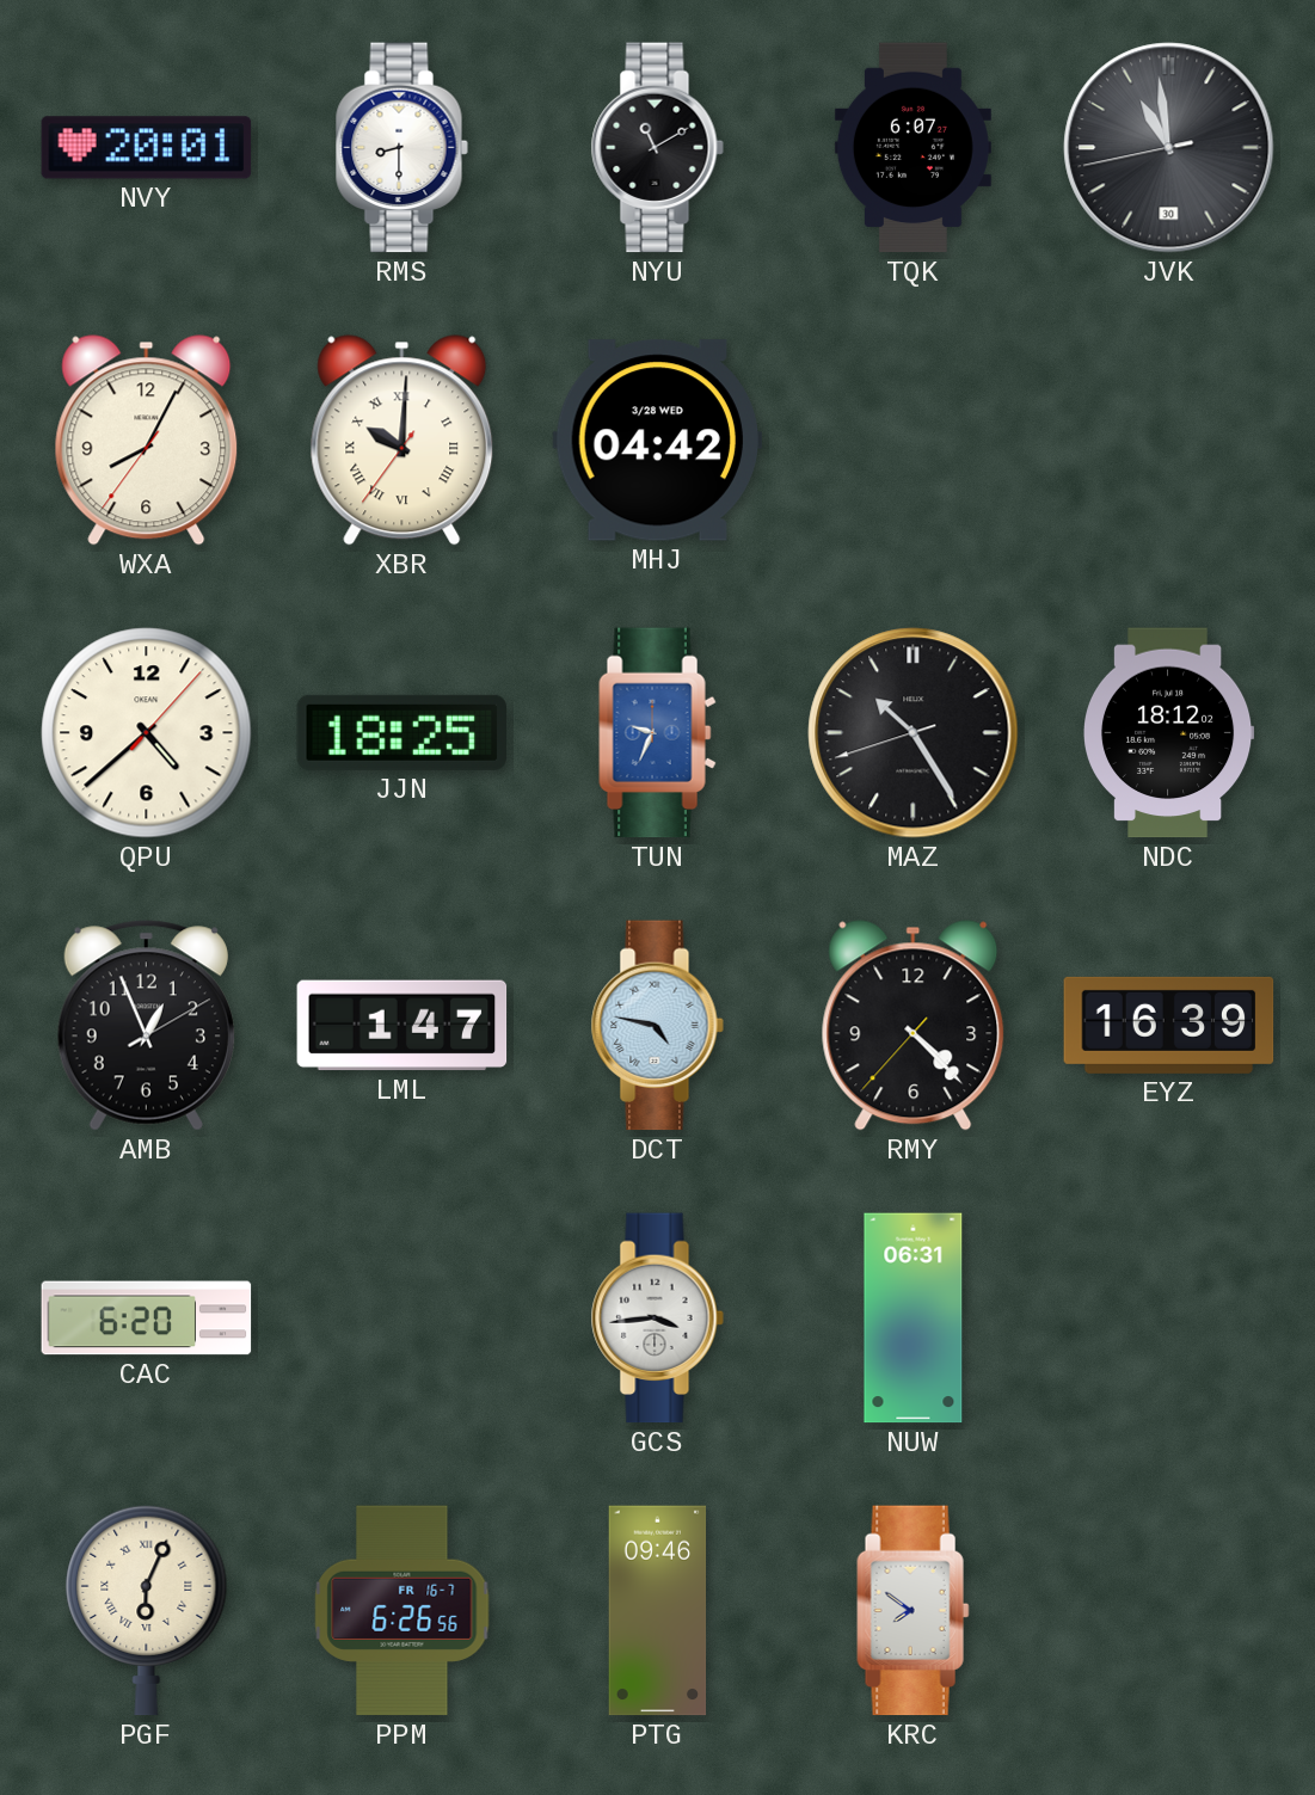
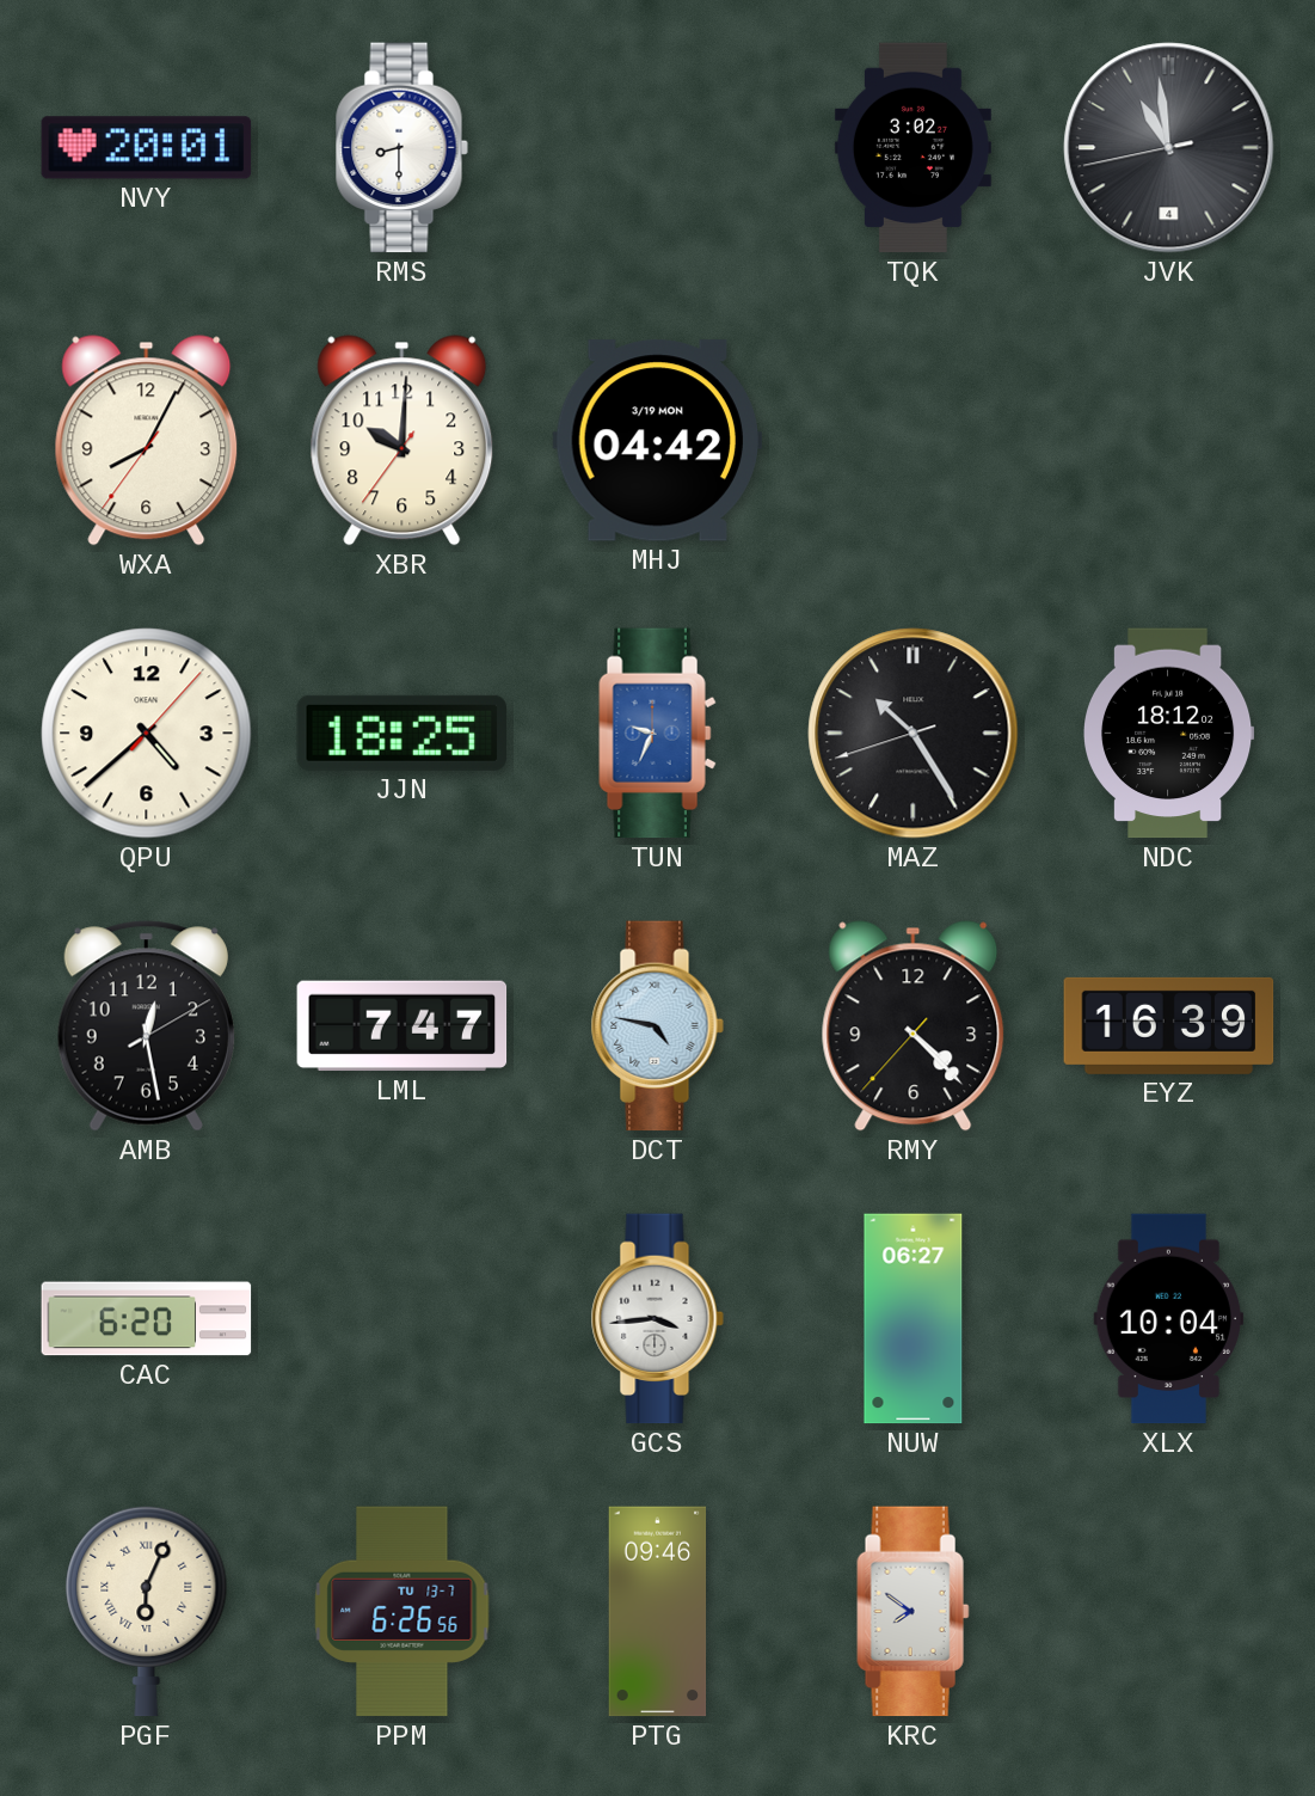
NYU: 11:10 -> none
TQK: 6:07 -> 3:02
JVK date: 30 -> 4
XBR numerals: Roman -> Arabic
MHJ date: 3/28 WED -> 3/19 MON
AMB: 12:56 -> 12:28
LML: 1:47 -> 7:47
NUW: 06:31 -> 06:27
XLX: none -> 10:04
PPM date: FR 16-7 -> TU 13-7
